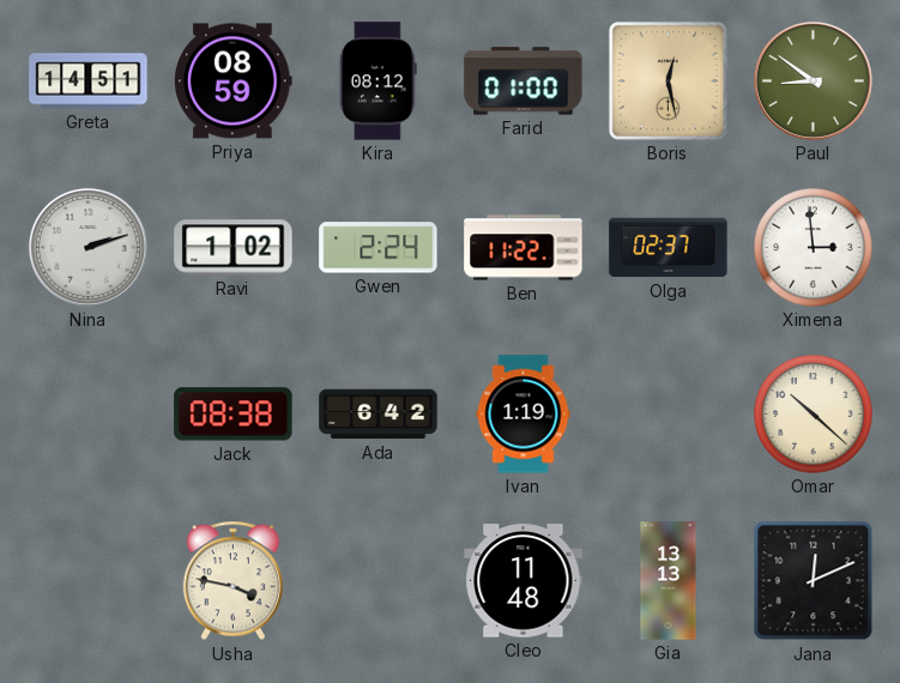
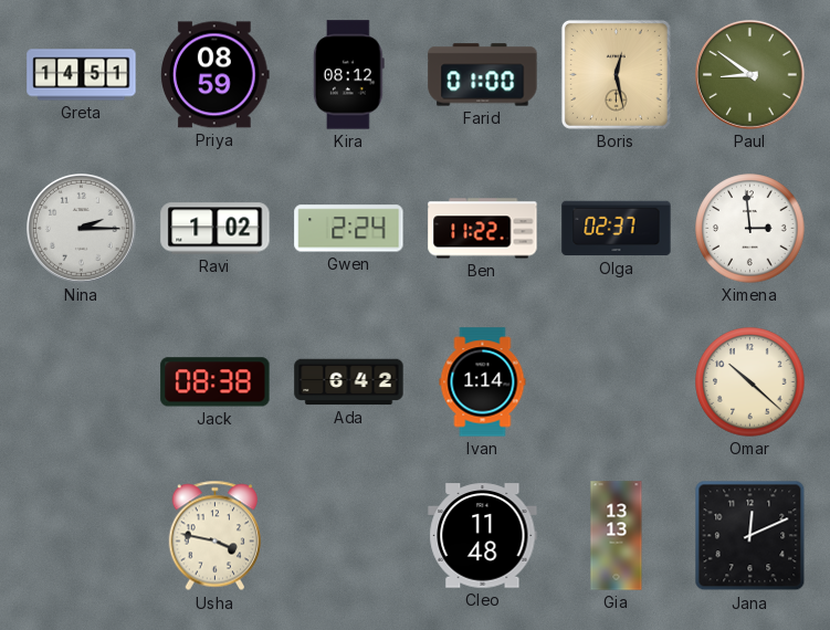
Nina: 2:12 -> 2:15
Ivan: 1:19 -> 1:14
